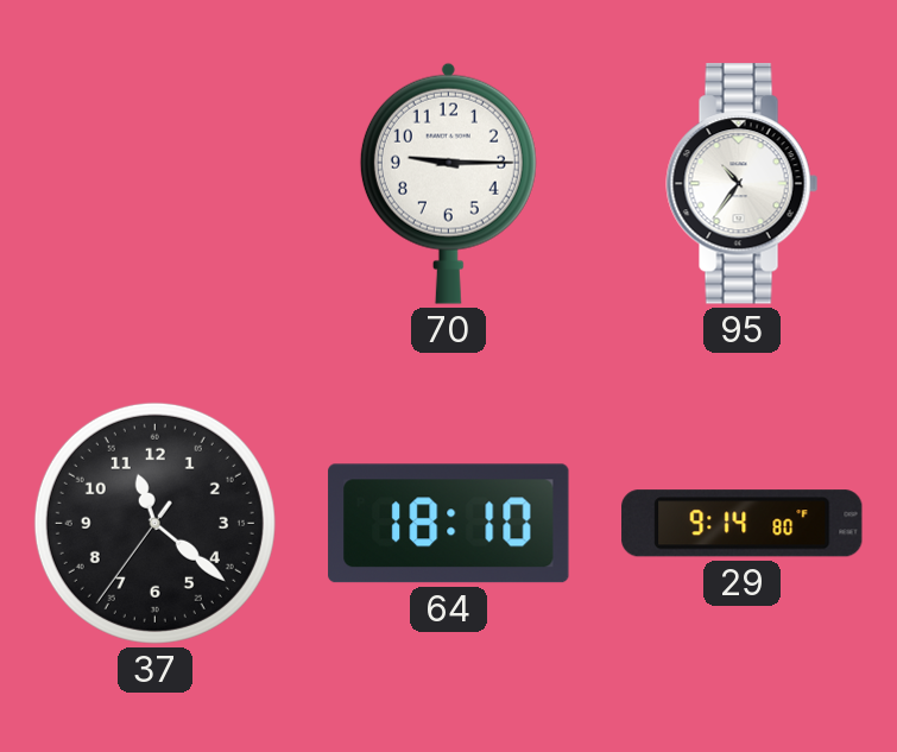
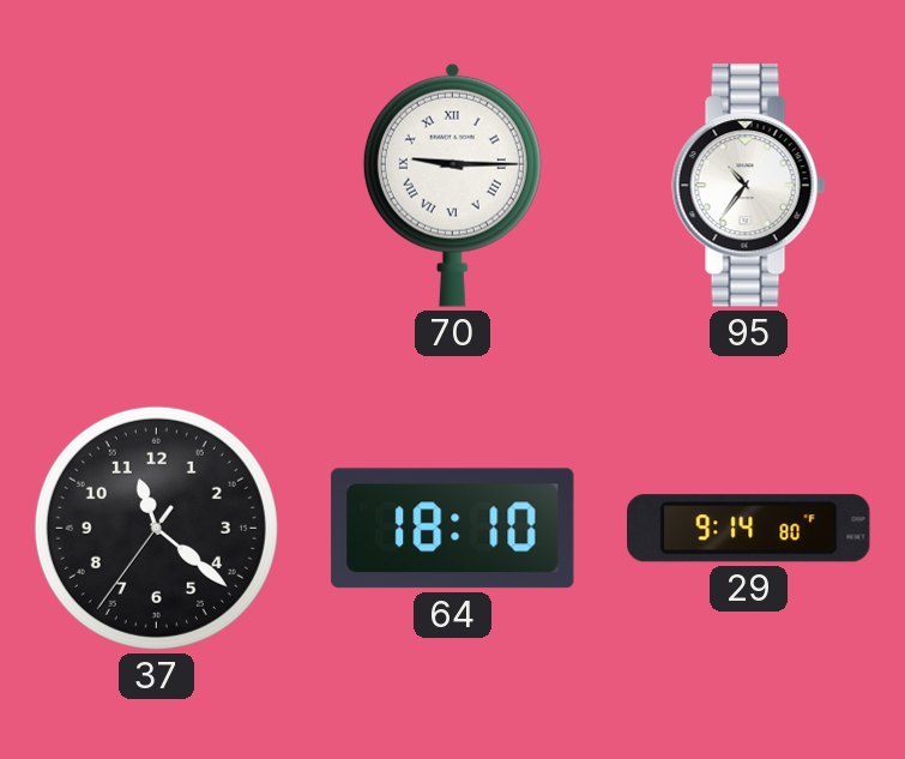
70 numerals: Arabic -> Roman
